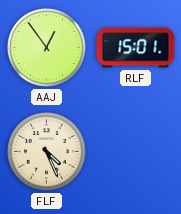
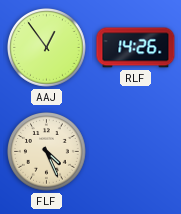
RLF: 15:01 -> 14:26
